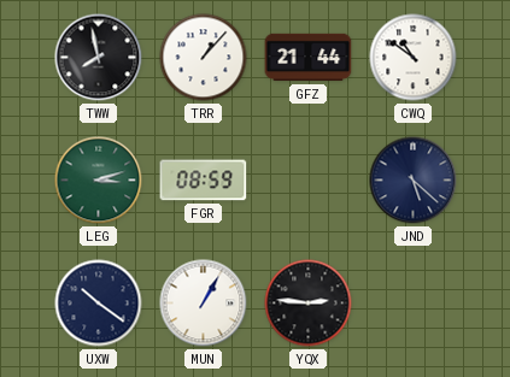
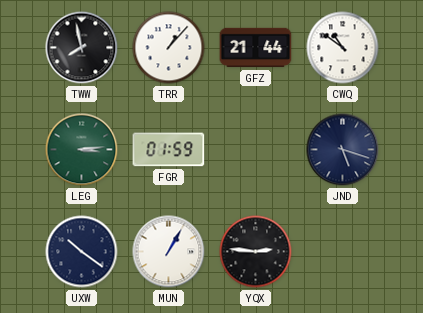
LEG: 3:12 -> 3:14
FGR: 08:59 -> 01:59
JND: 5:22 -> 5:18
